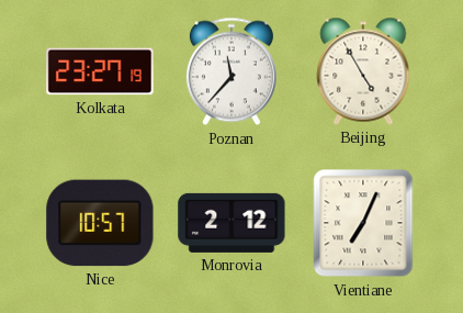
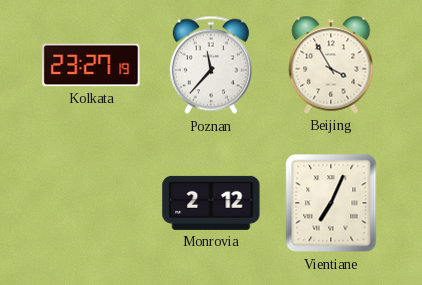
Beijing: 4:55 -> 3:55
Nice: 10:57 -> none
